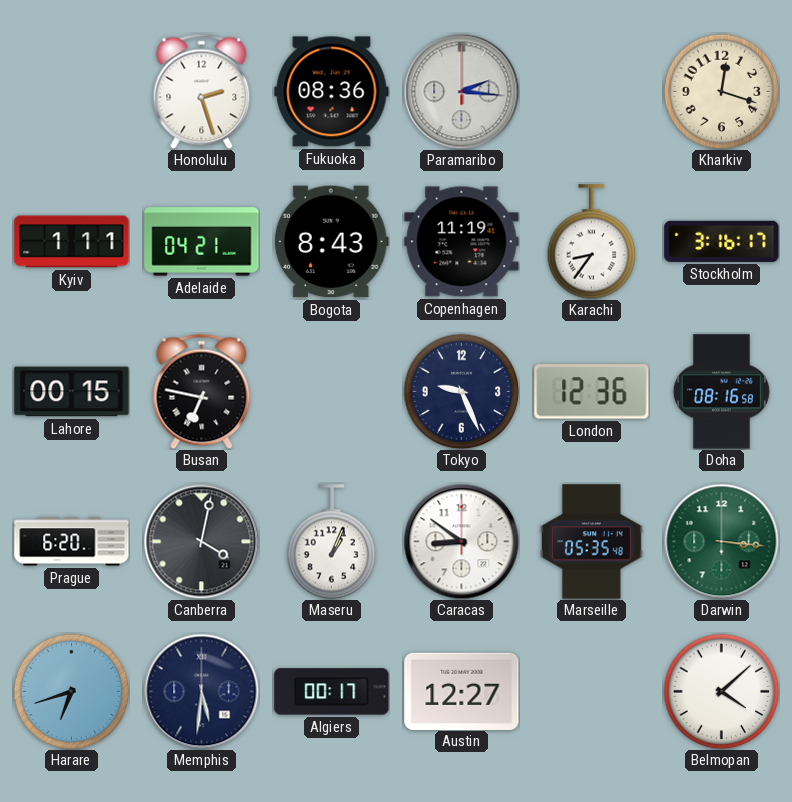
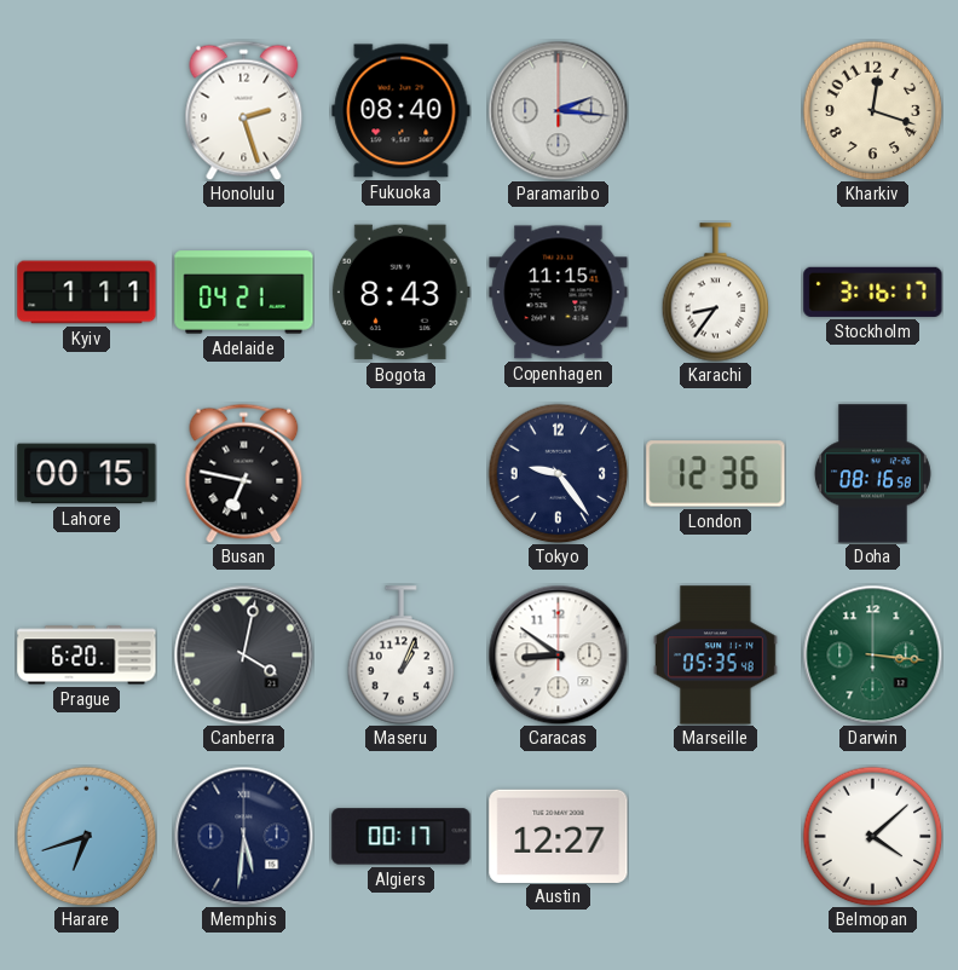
Fukuoka: 08:36 -> 08:40
Copenhagen: 11:19 -> 11:15
Tokyo: 9:26 -> 9:24
